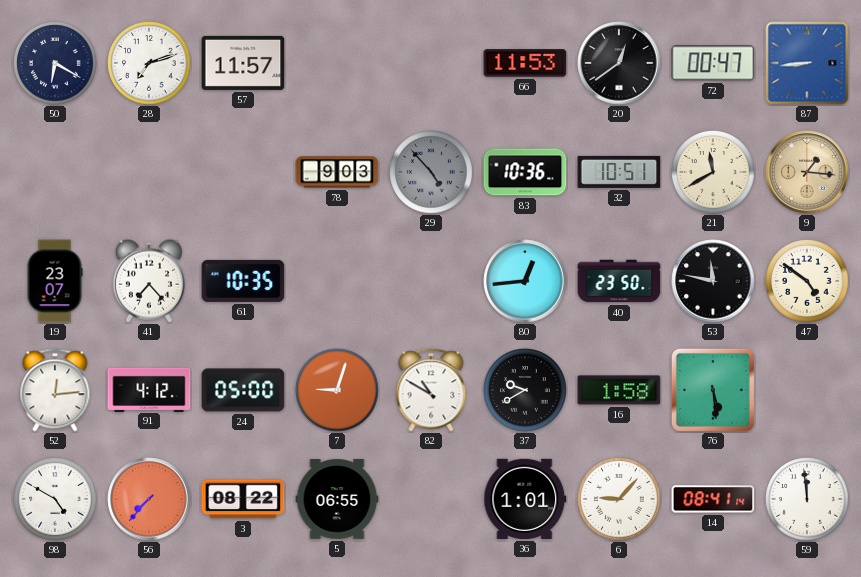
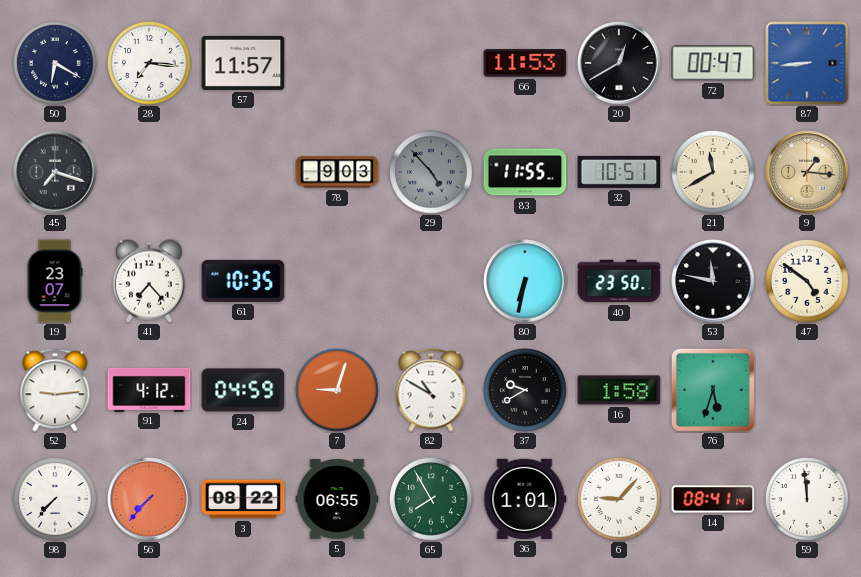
28: 7:12 -> 7:16
20: 12:39 -> 12:40
45: none -> 7:18
83: 10:36 -> 11:55
80: 12:44 -> 6:32
52: 12:14 -> 9:14
24: 05:00 -> 04:59
76: 5:29 -> 5:33
98: 4:50 -> 7:37
65: none -> 7:55
